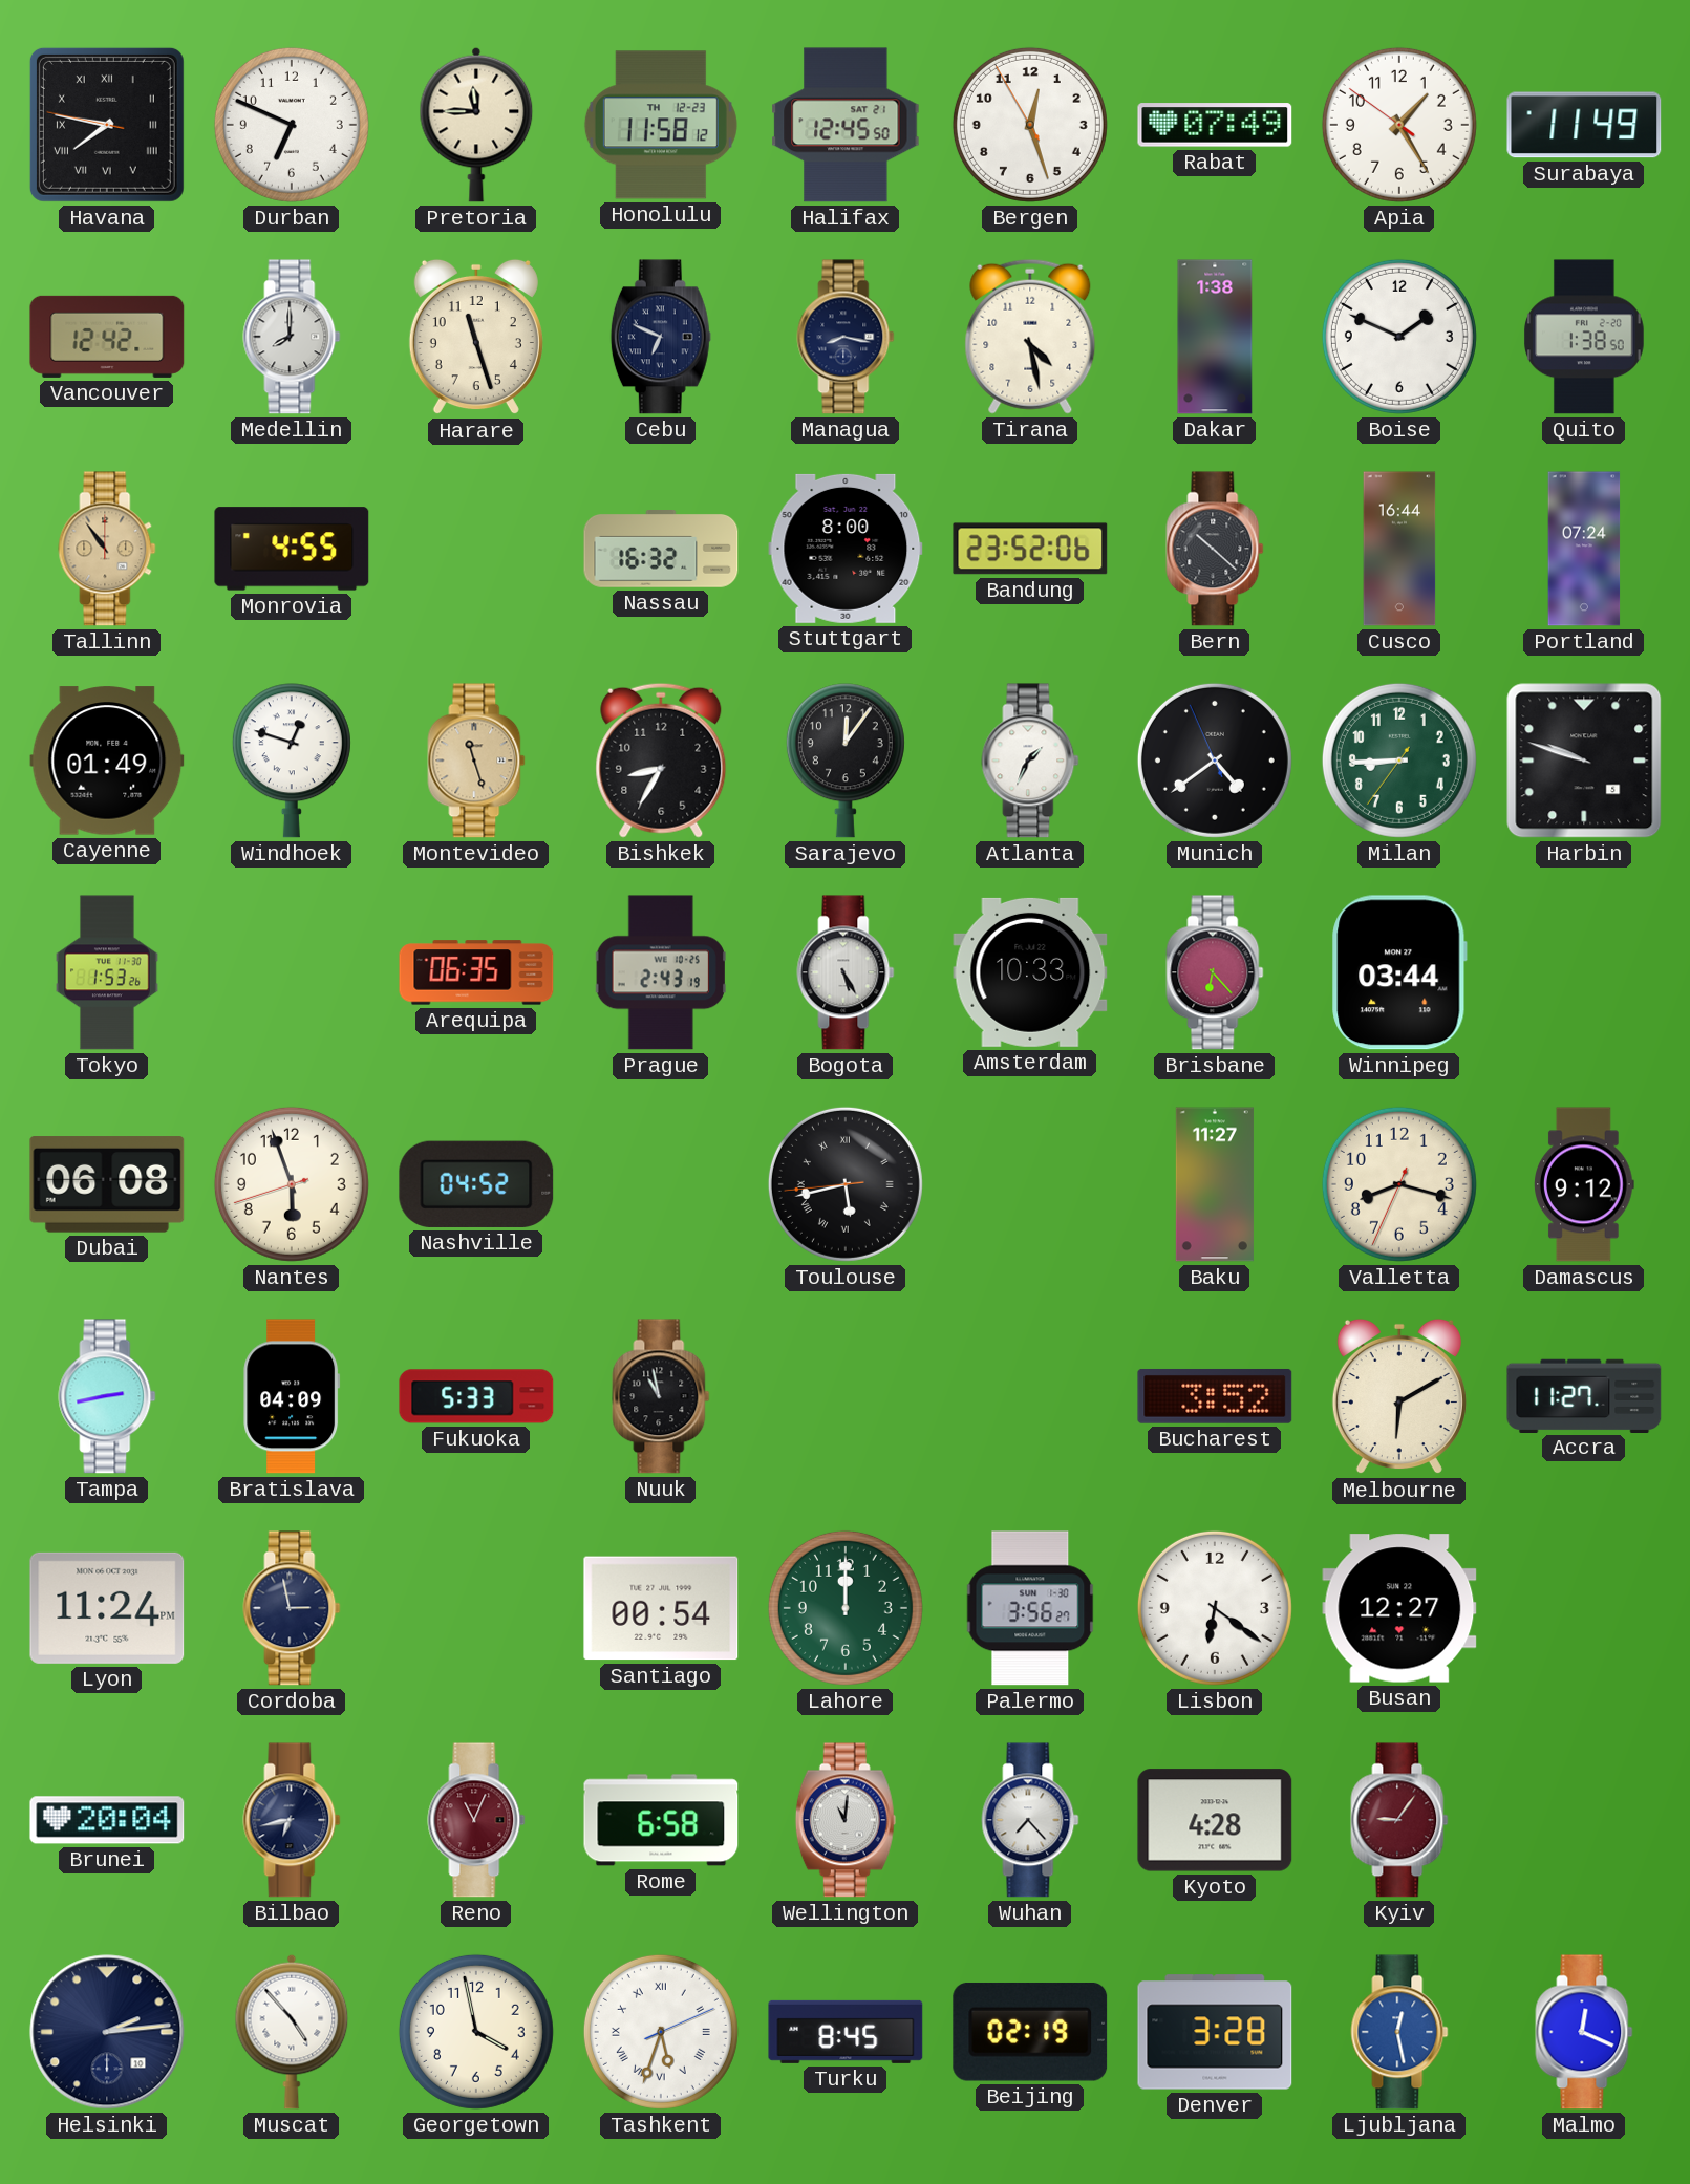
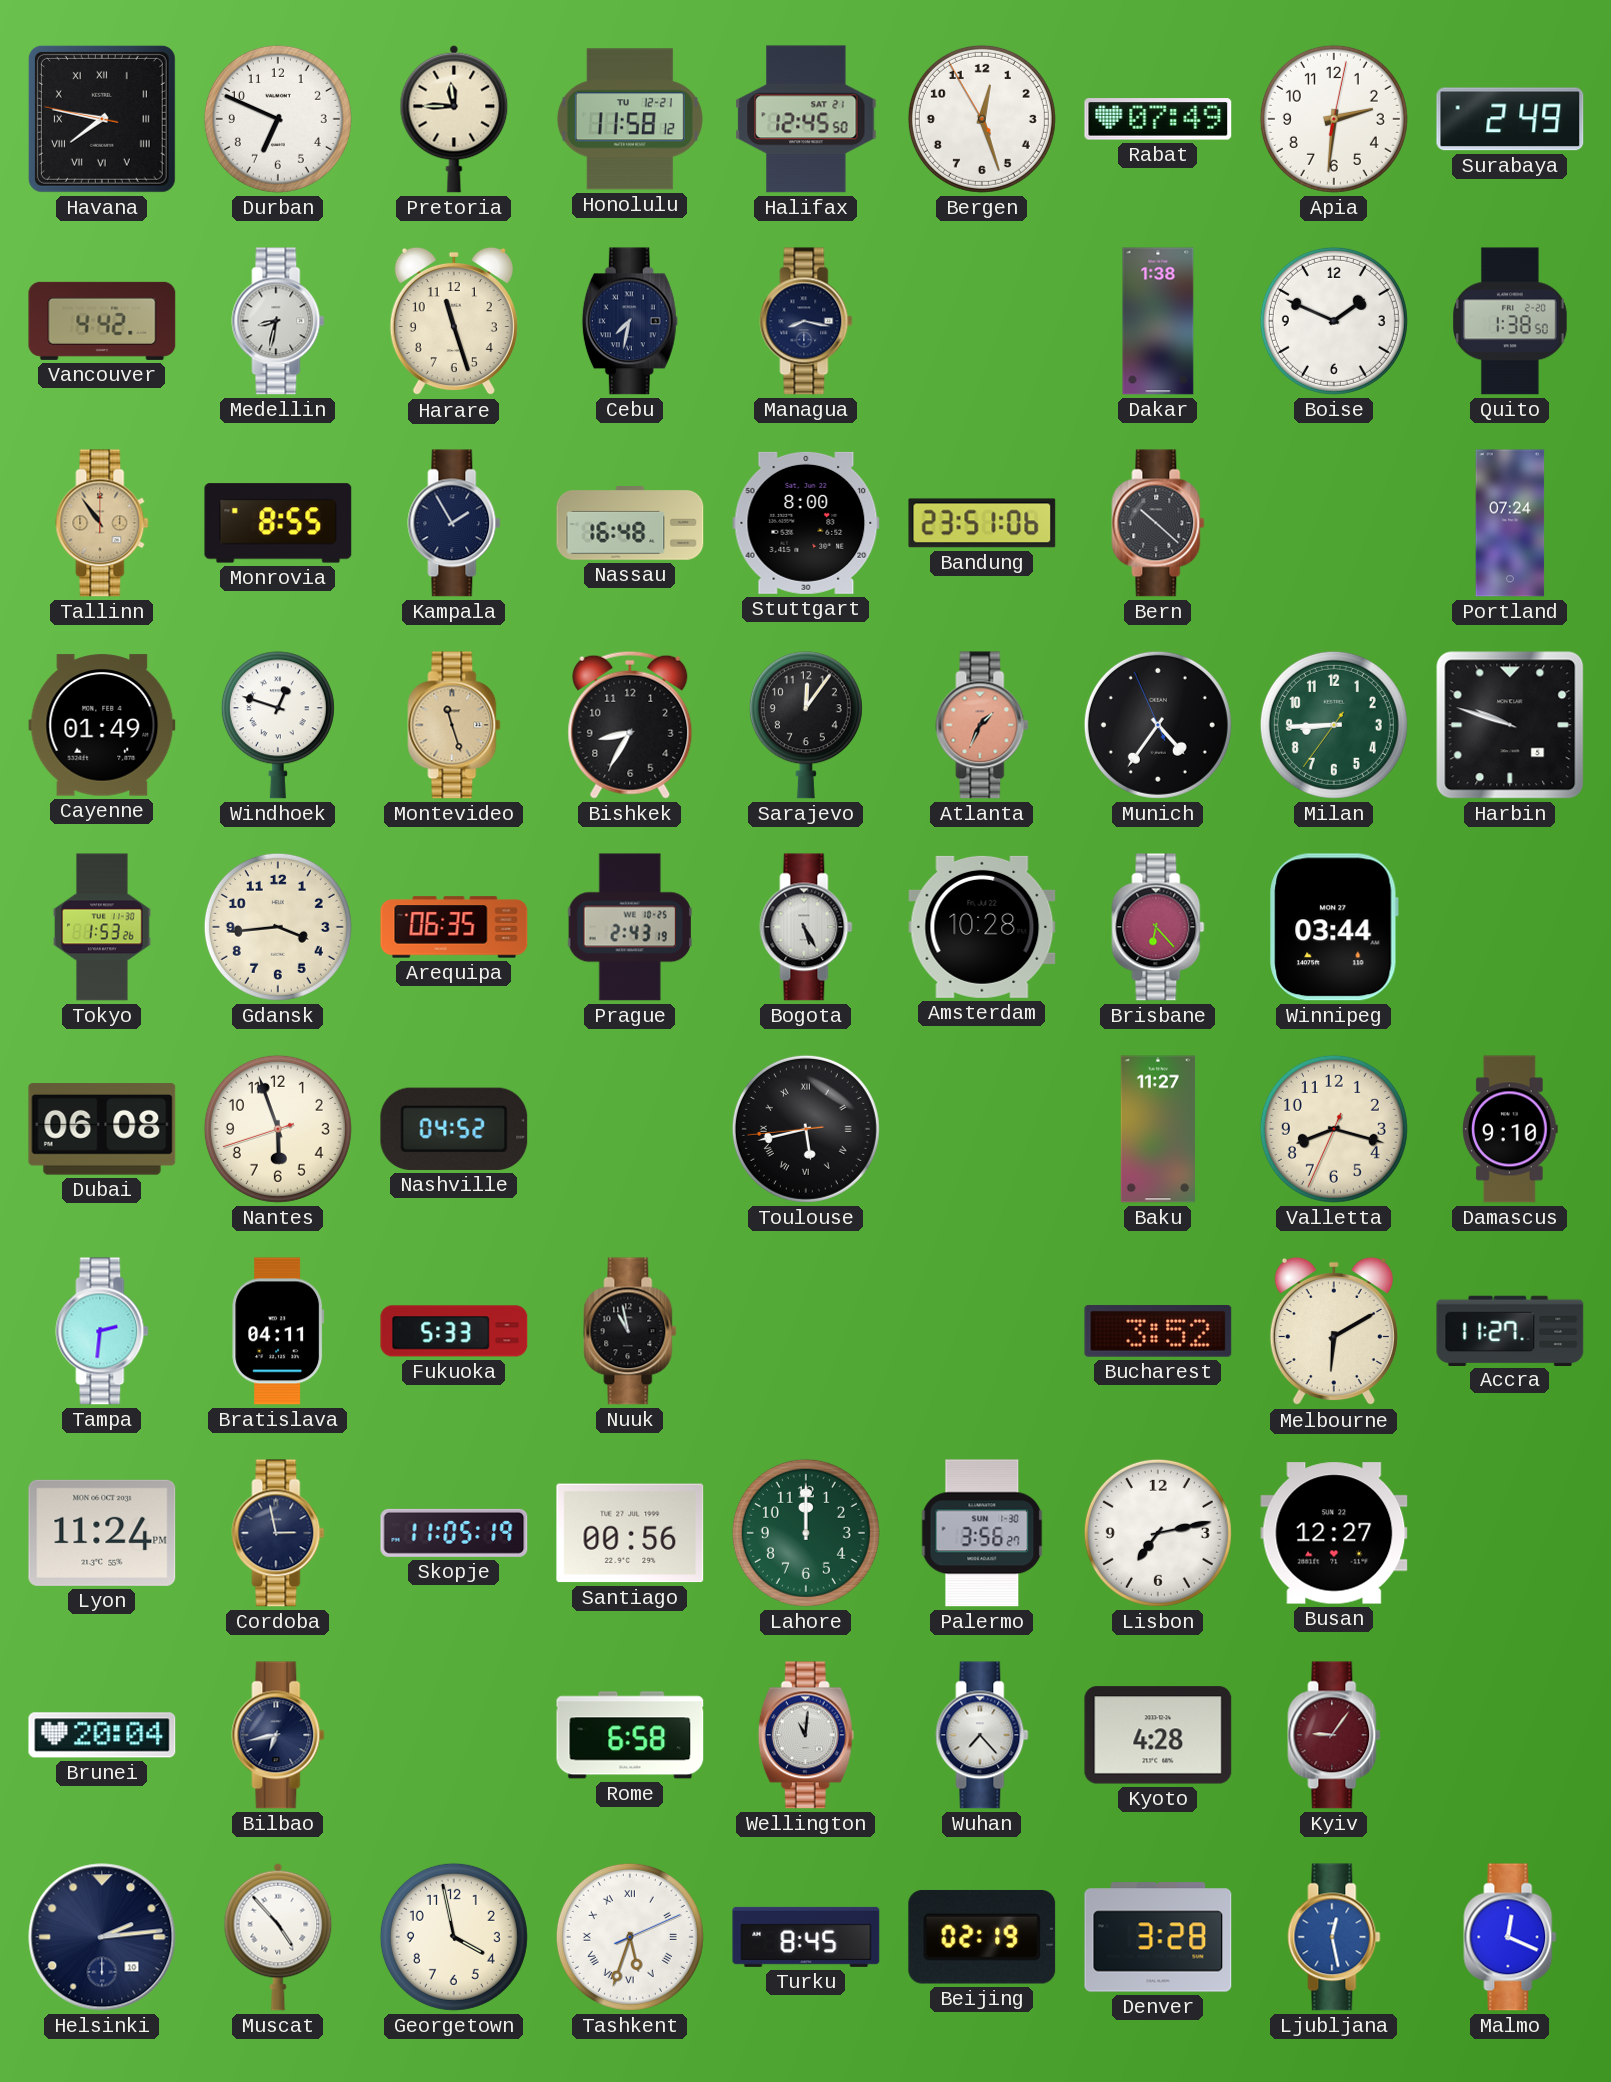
Honolulu date: TH 12-23 -> TU 12-21
Apia: 1:24 -> 2:31
Surabaya: 11:49 -> 2:49
Vancouver: 12:42 -> 4:42
Medellin: 8:00 -> 8:32
Cebu: 6:49 -> 7:32
Tirana: 4:28 -> none
Monrovia: 4:55 -> 8:55
Kampala: none -> 1:55
Nassau: 16:32 -> 16:48
Bandung: 23:52 -> 23:51
Cusco: 16:44 -> none
Atlanta dial: white -> salmon
Munich: 4:38 -> 4:35
Gdansk: none -> 3:44
Amsterdam: 10:33 -> 10:28
Damascus: 9:12 -> 9:10
Tampa: 2:43 -> 2:31
Bratislava: 04:09 -> 04:11
Skopje: none -> 11:05
Santiago: 00:54 -> 00:56
Lisbon: 6:21 -> 7:13
Reno: 11:04 -> none
